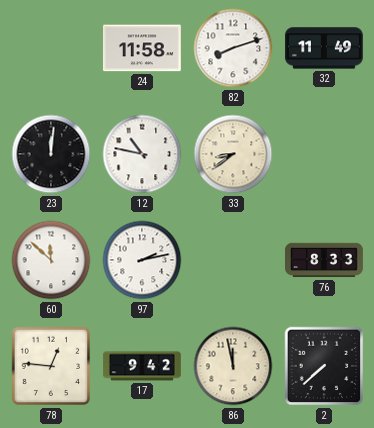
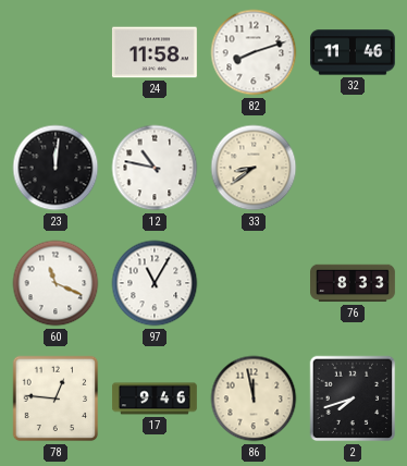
32: 11:49 -> 11:46
60: 11:52 -> 11:19
97: 2:13 -> 11:05
17: 9:42 -> 9:46
2: 7:38 -> 7:42
